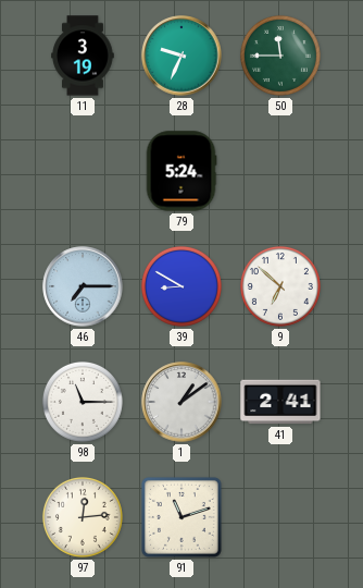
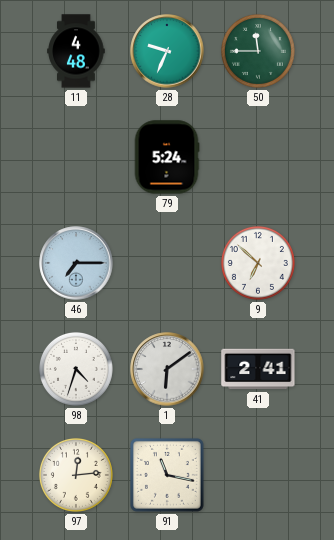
11: 3:19 -> 4:48
39: 8:50 -> none
98: 11:15 -> 4:33
1: 1:09 -> 6:09
91: 11:12 -> 11:17
